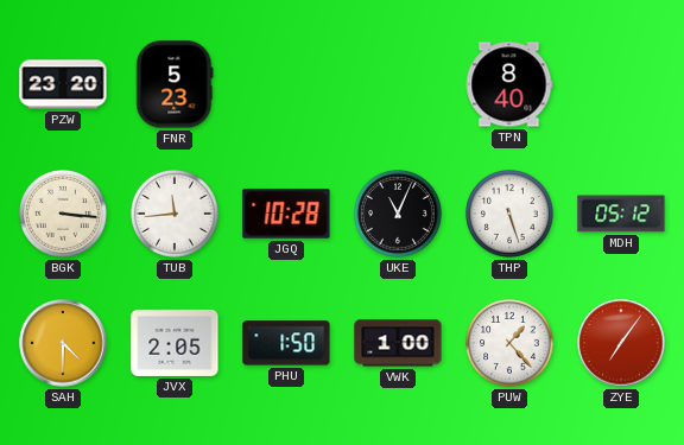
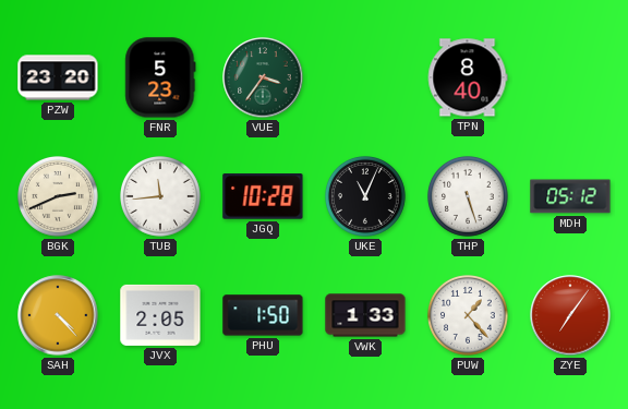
VUE: none -> 3:36
BGK: 3:16 -> 2:41
SAH: 4:30 -> 4:23
VWK: 1:00 -> 1:33
